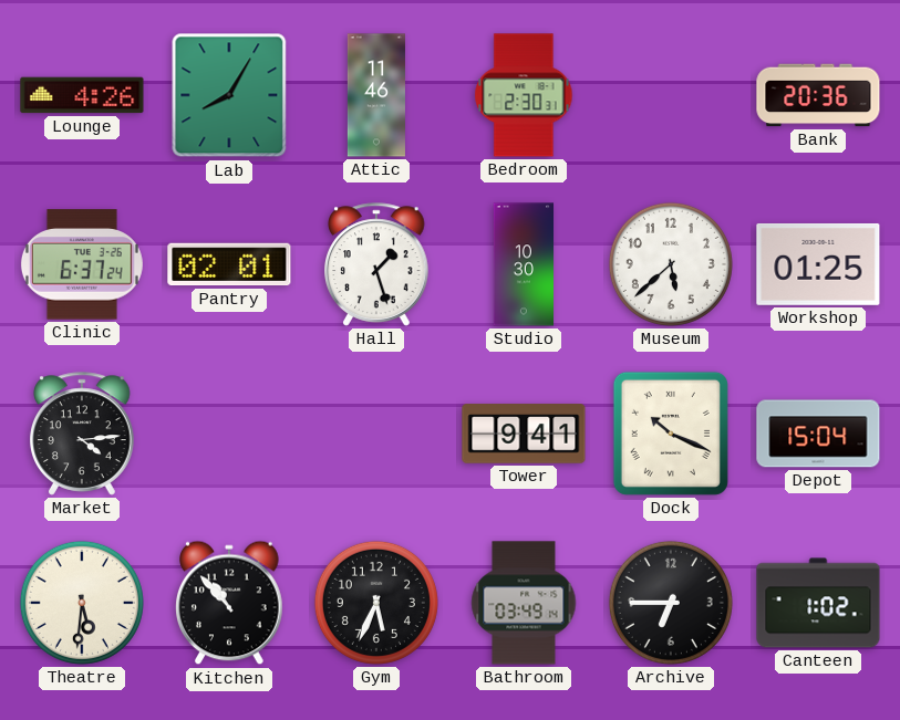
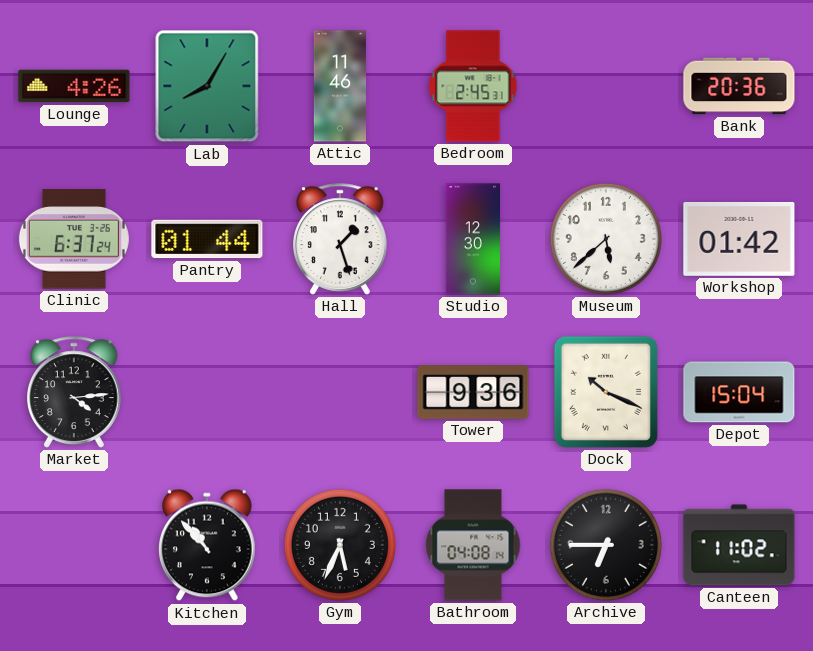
Bedroom: 2:30 -> 2:45
Pantry: 02:01 -> 01:44
Studio: 10:30 -> 12:30
Workshop: 01:25 -> 01:42
Tower: 9:41 -> 9:36
Theatre: 5:31 -> none
Bathroom: 03:49 -> 04:08
Canteen: 1:02 -> 11:02
